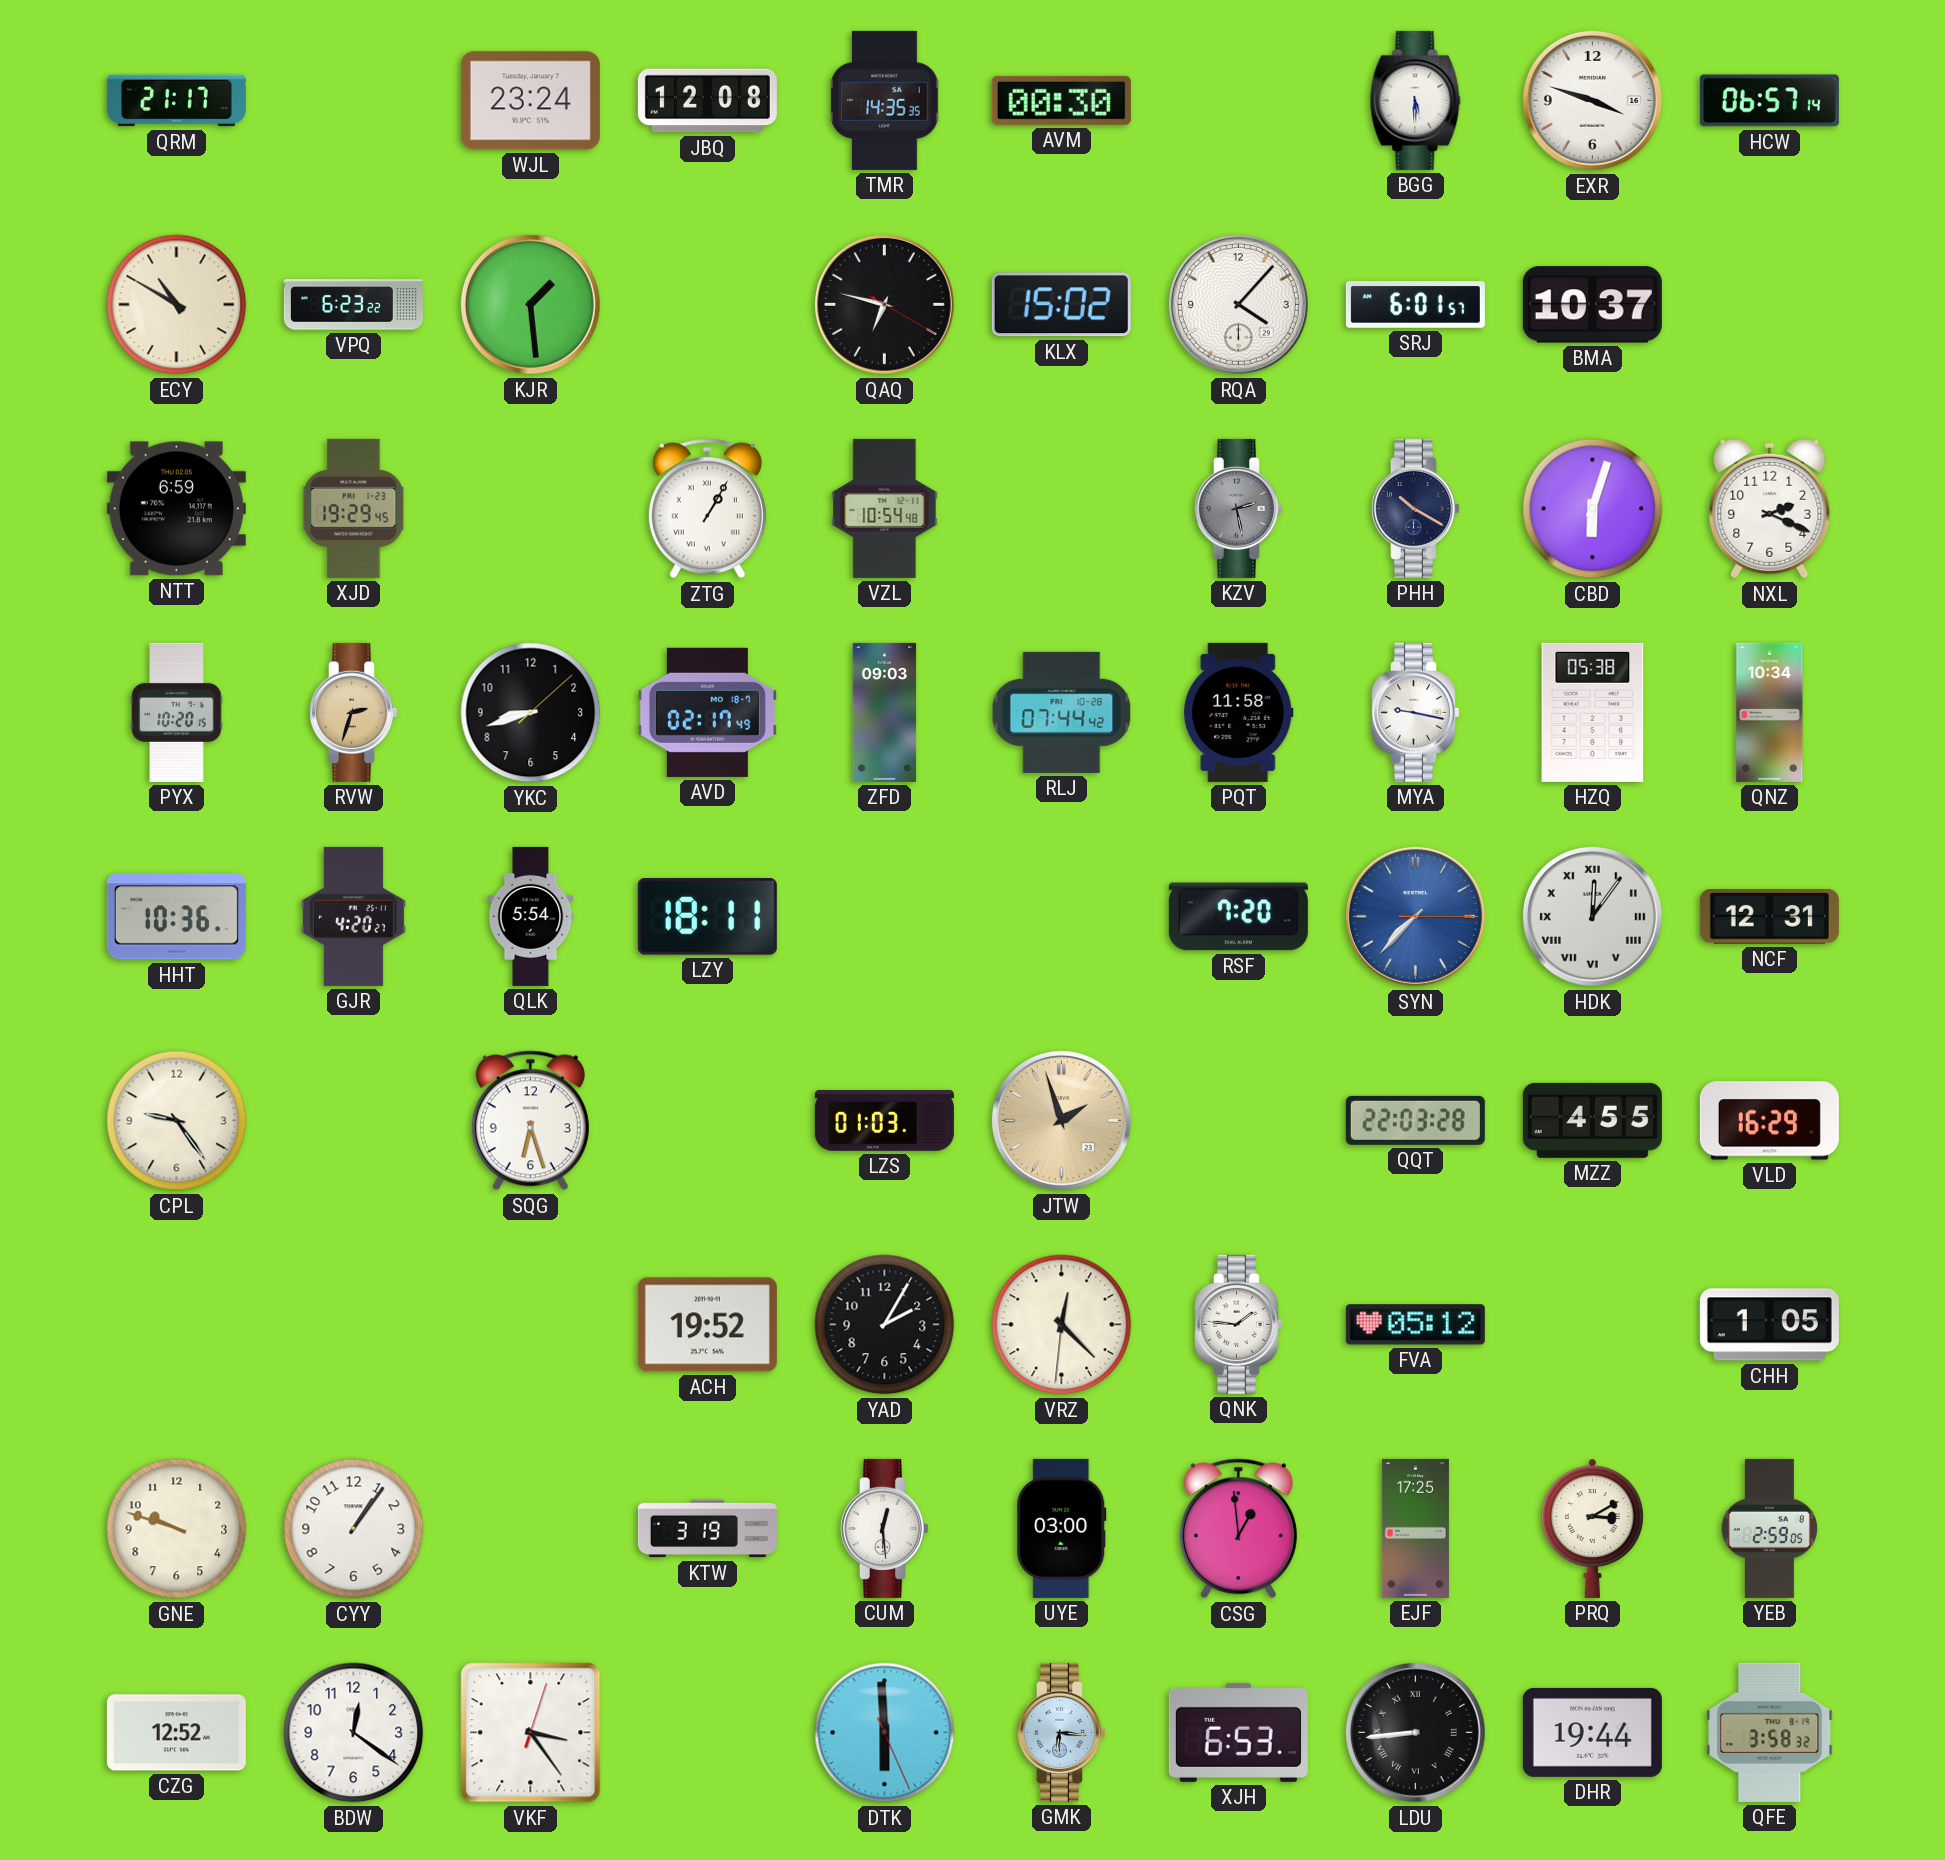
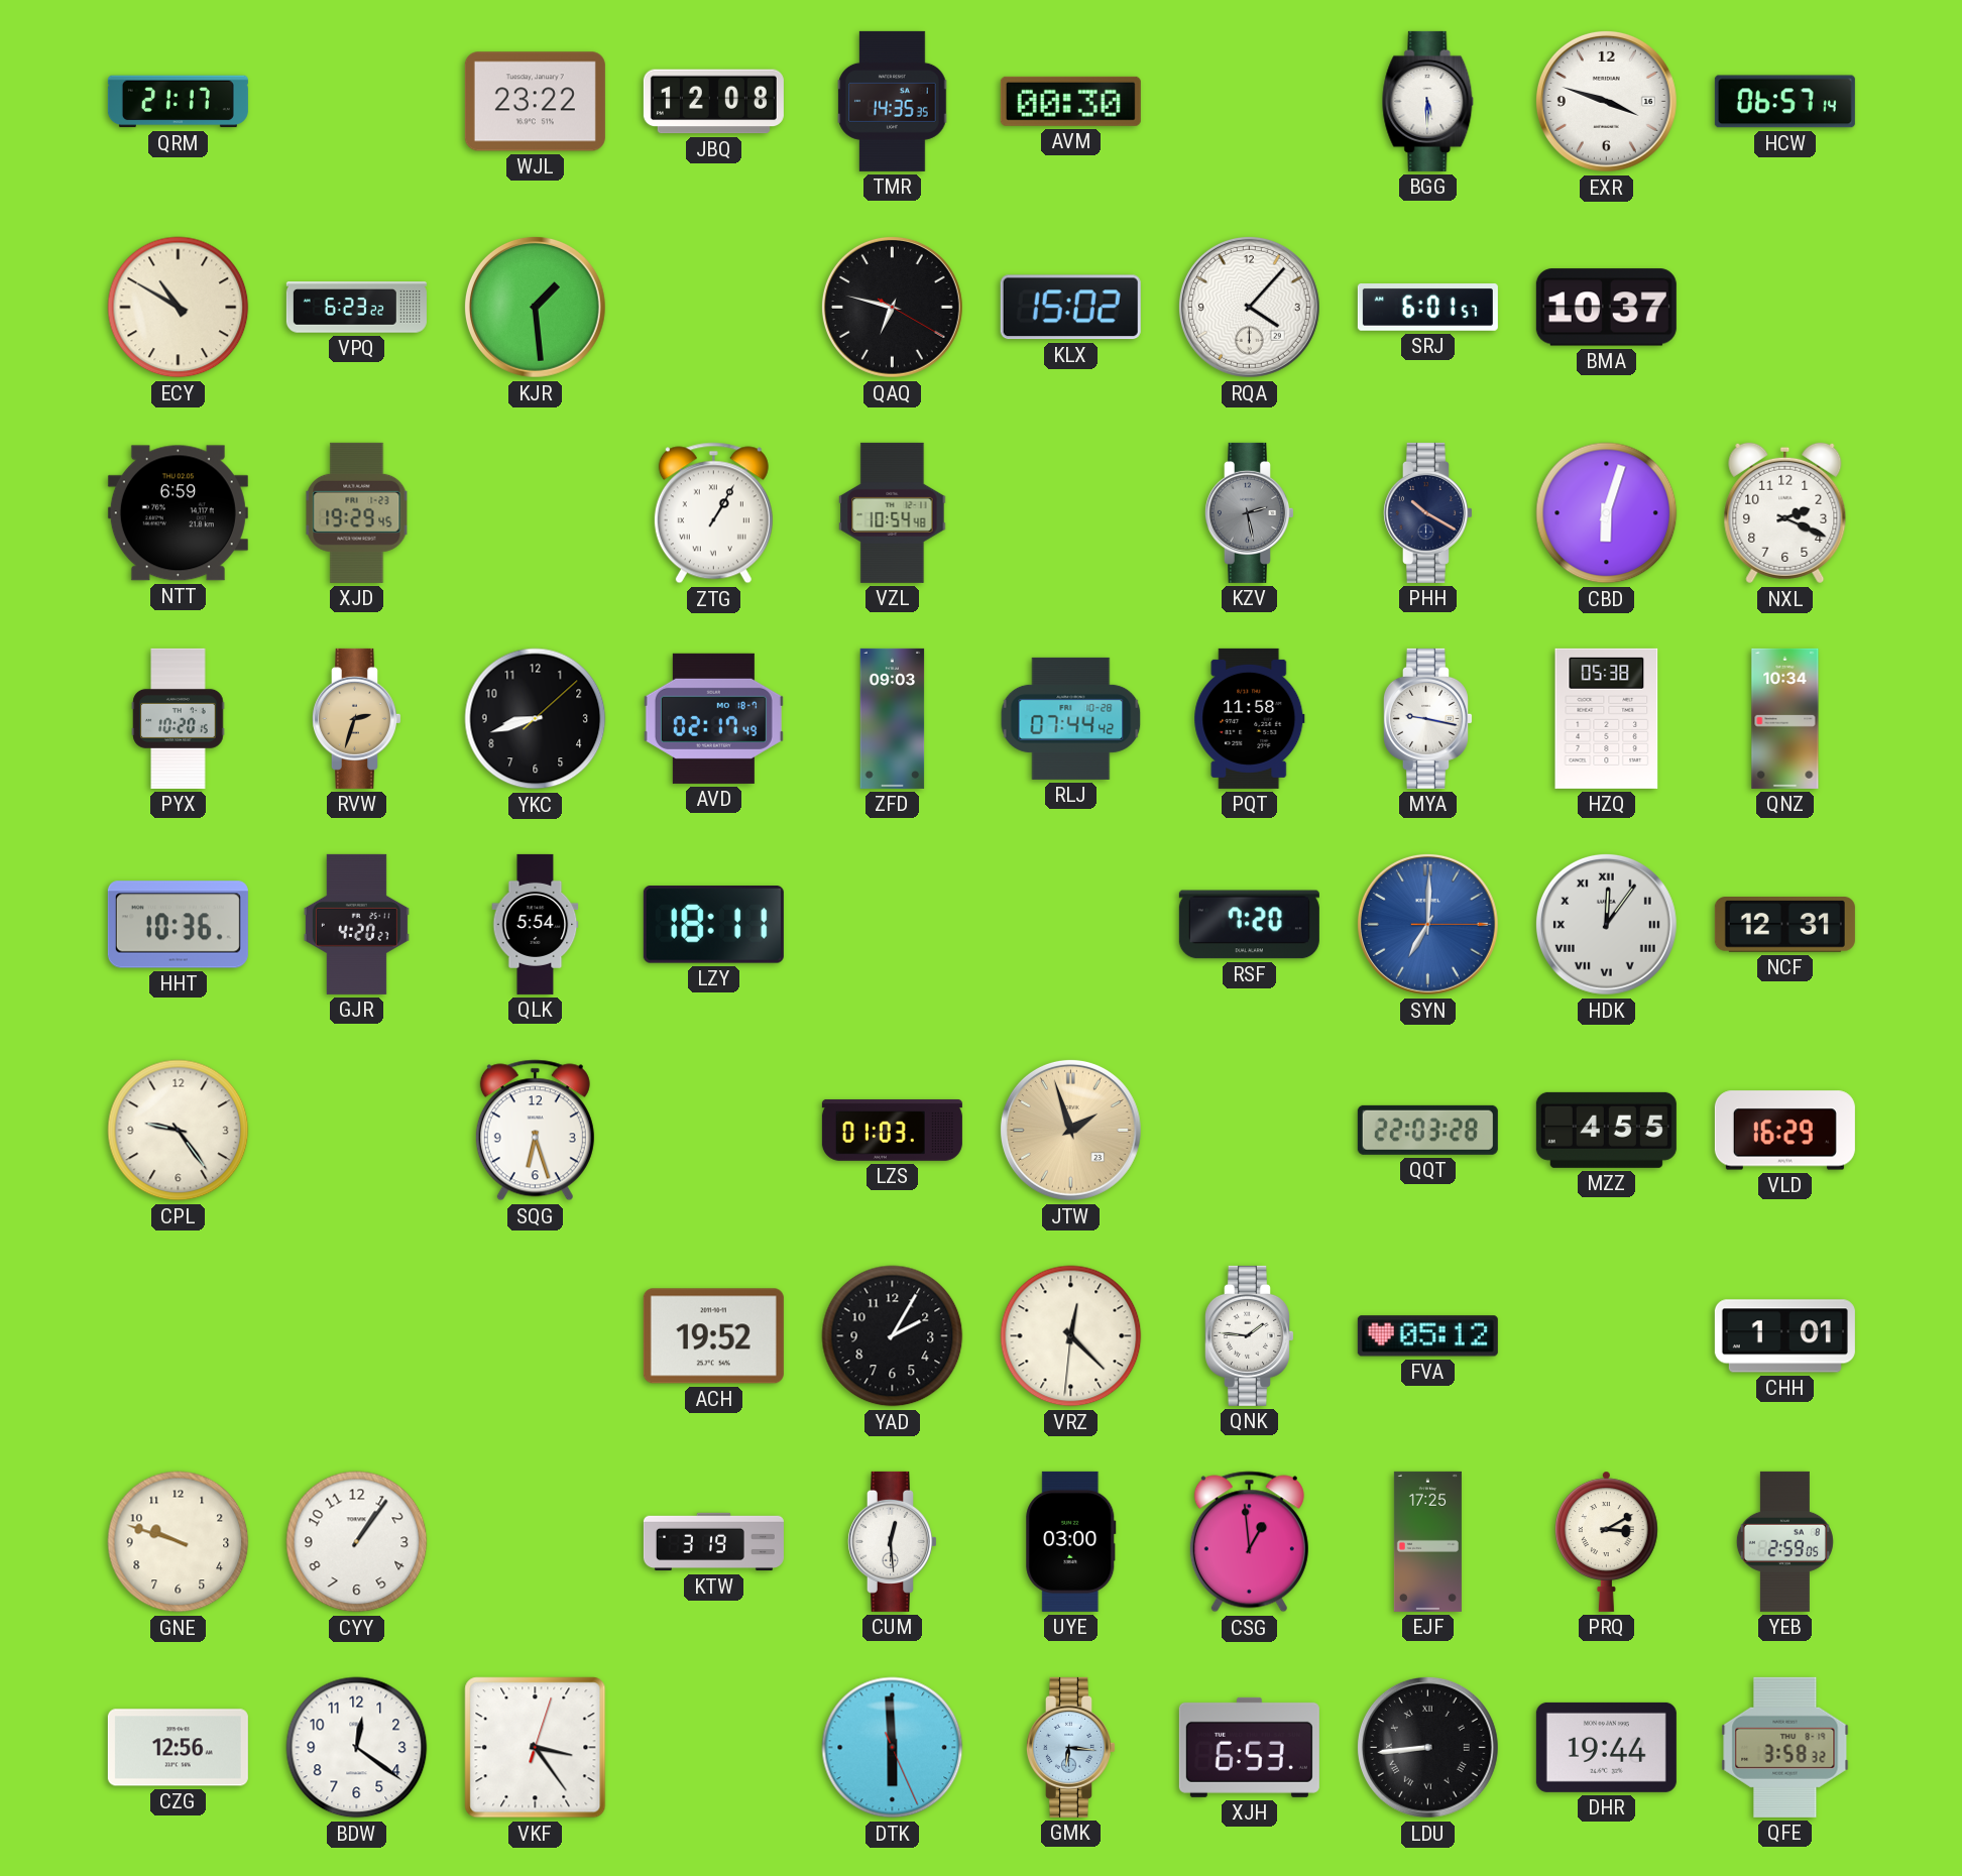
WJL: 23:24 -> 23:22
SYN: 7:37 -> 7:00
CHH: 1:05 -> 1:01
CZG: 12:52 -> 12:56
